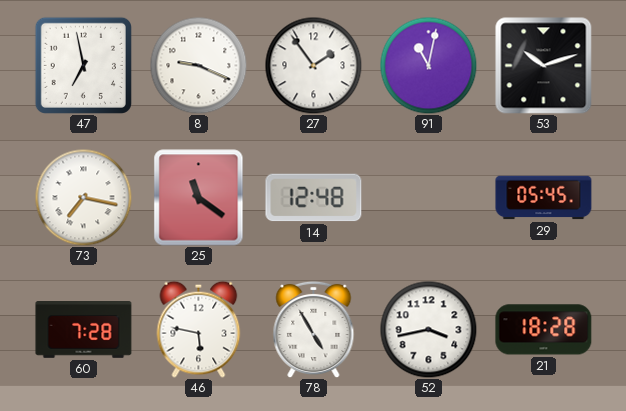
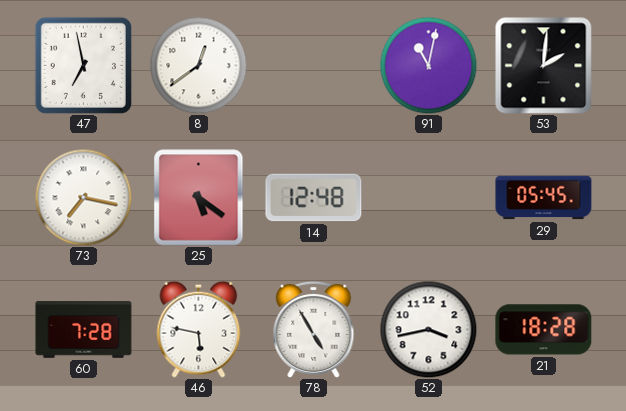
8: 9:19 -> 12:39
27: 1:54 -> none
53: 10:12 -> 2:01
25: 11:21 -> 5:21
